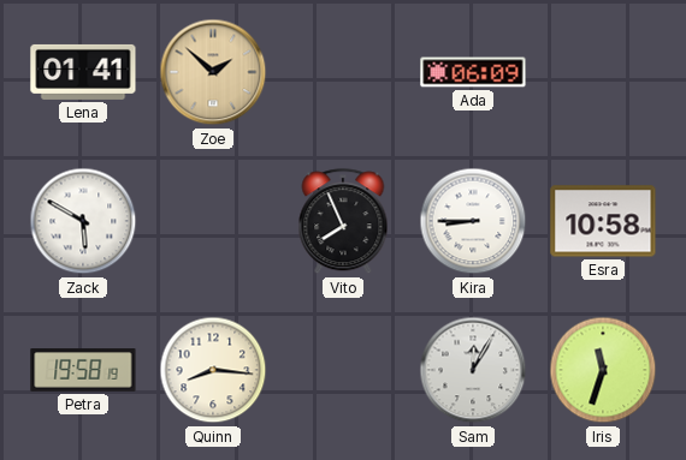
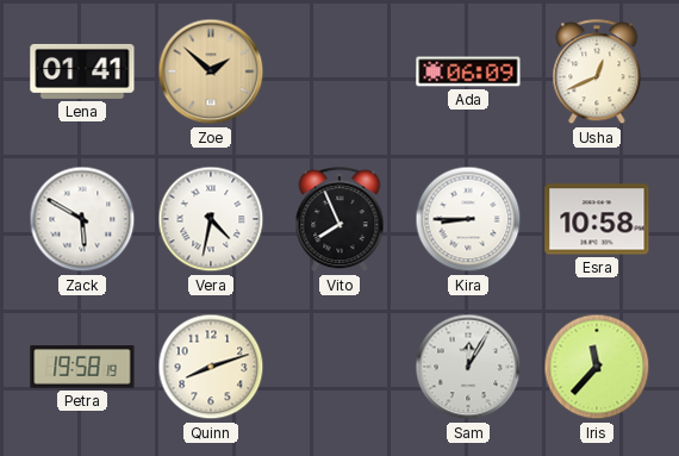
Usha: none -> 12:41
Vera: none -> 4:32
Quinn: 8:16 -> 8:12
Iris: 11:33 -> 11:37
